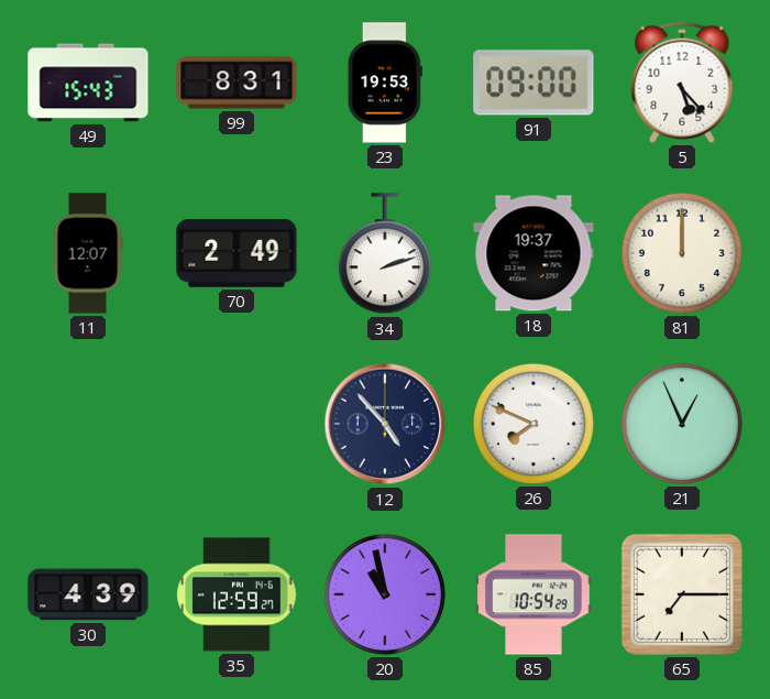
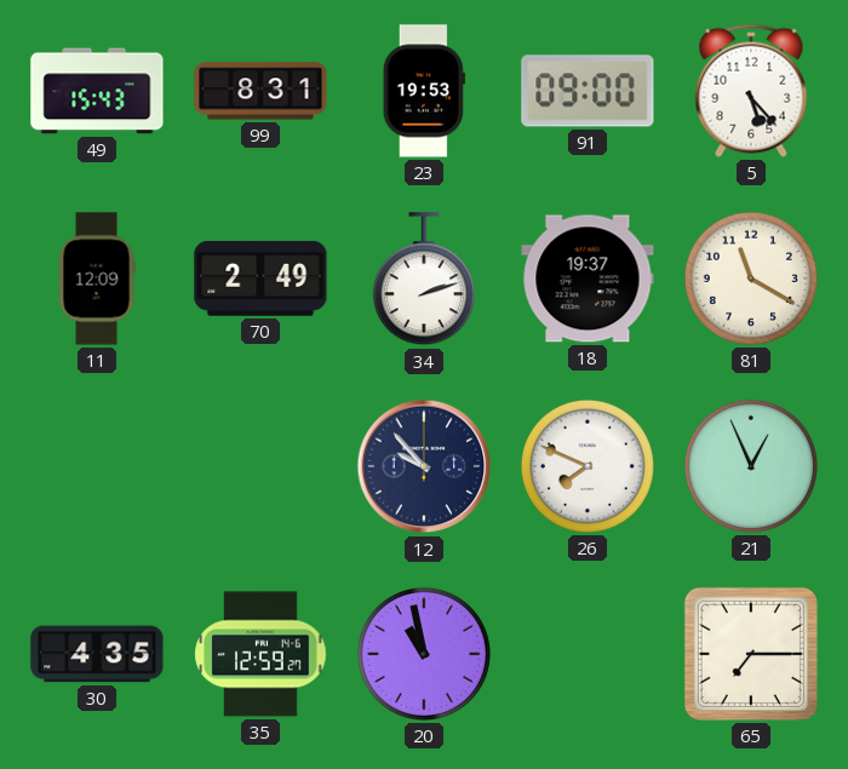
11: 12:07 -> 12:09
81: 12:00 -> 11:20
12: 4:53 -> 9:53
30: 4:39 -> 4:35
85: 10:54 -> none
